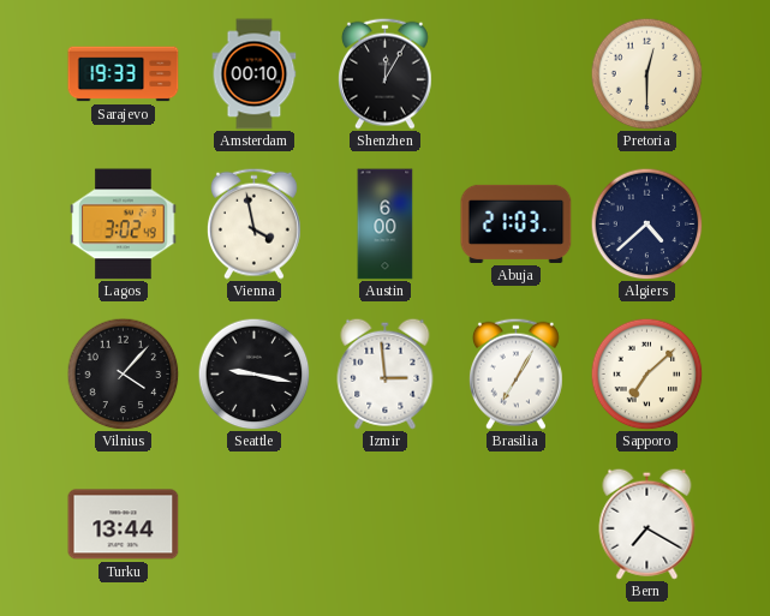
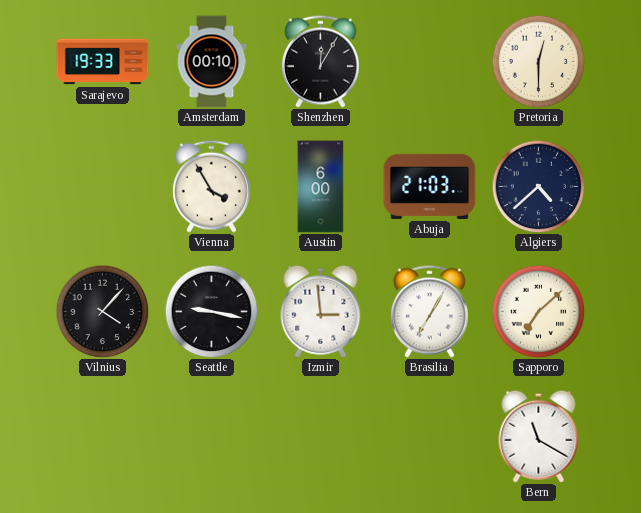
Lagos: 3:02 -> none
Vienna: 3:58 -> 3:55
Turku: 13:44 -> none
Bern: 7:20 -> 11:20
